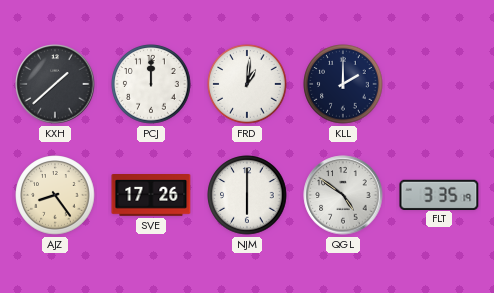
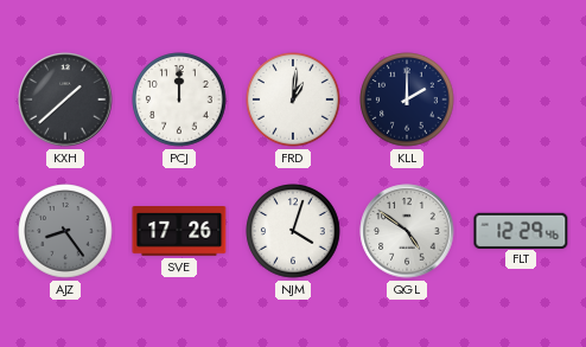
AJZ dial: cream -> grey
NJM: 6:00 -> 4:03
FLT: 3:35 -> 12:29
